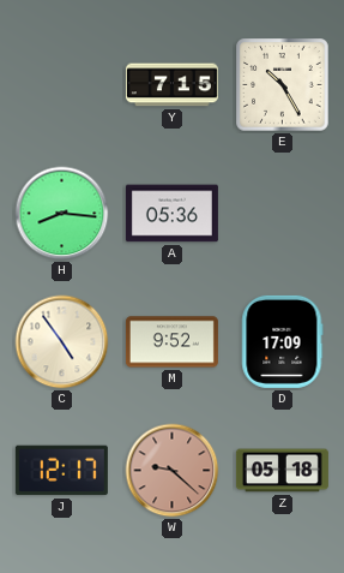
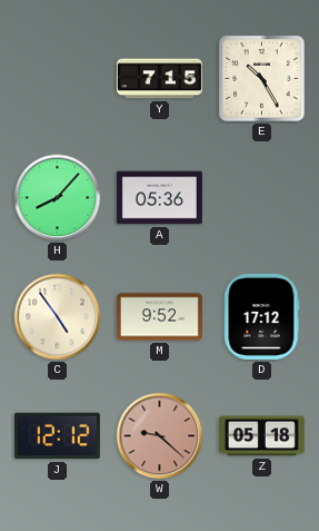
H: 8:16 -> 8:07
D: 17:09 -> 17:12
J: 12:17 -> 12:12
